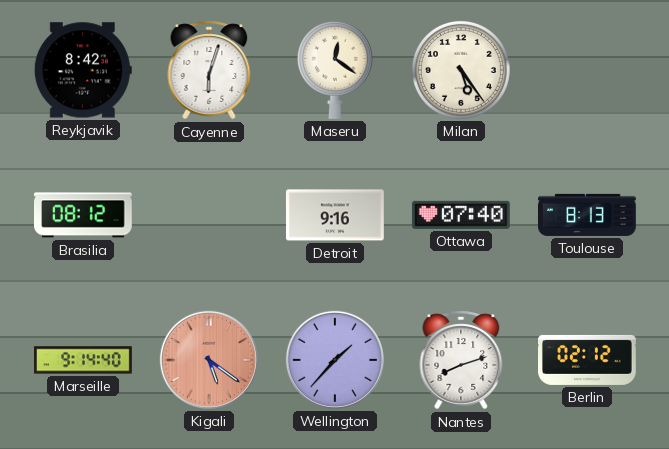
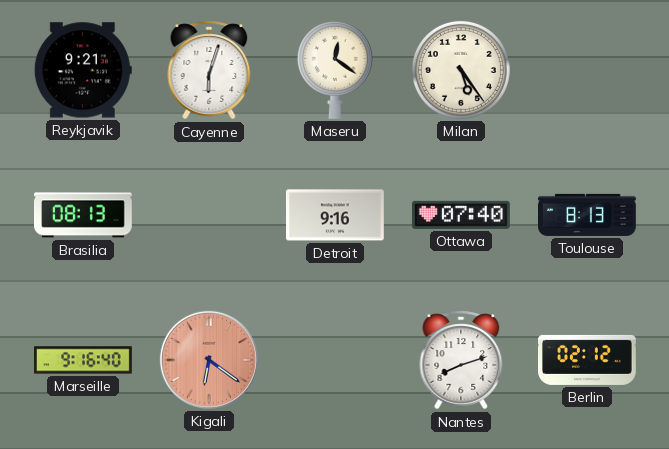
Reykjavik: 8:42 -> 9:21
Brasilia: 08:12 -> 08:13
Marseille: 9:14 -> 9:16
Kigali: 5:21 -> 6:21
Wellington: 1:37 -> none
